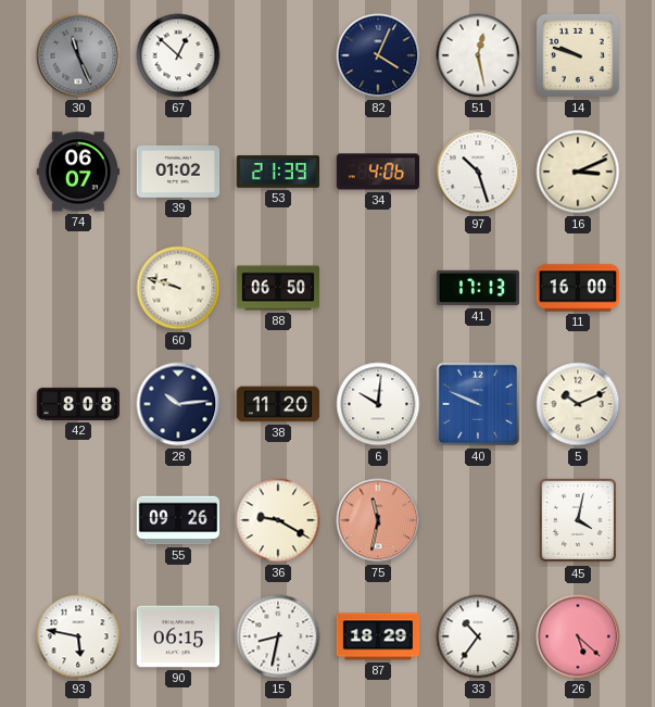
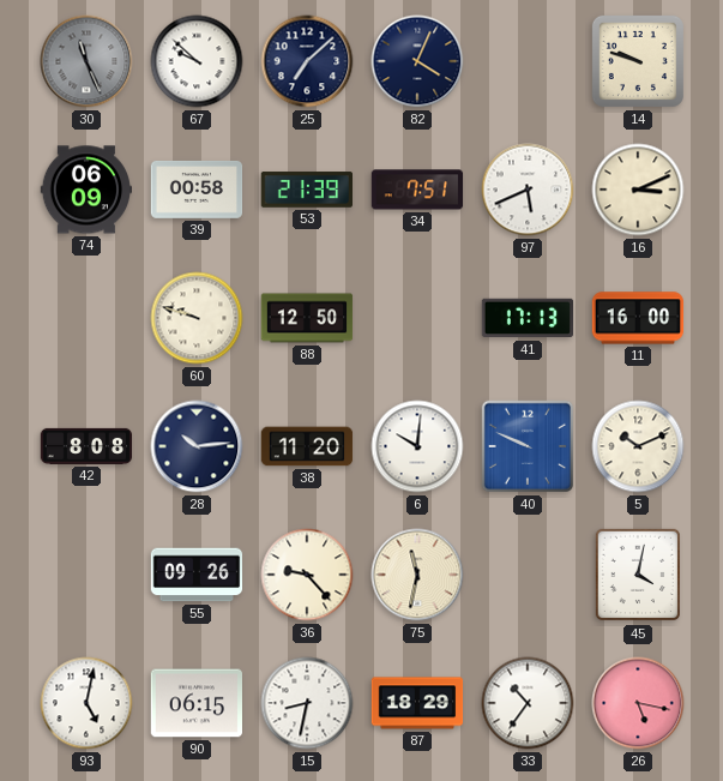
67: 12:52 -> 9:52
25: none -> 7:08
51: 12:28 -> none
74: 06:07 -> 06:09
39: 01:02 -> 00:58
34: 4:06 -> 7:51
97: 10:27 -> 5:41
88: 06:50 -> 12:50
36: 9:20 -> 9:23
75 dial: salmon -> cream
93: 5:47 -> 5:02
26: 5:22 -> 5:17
